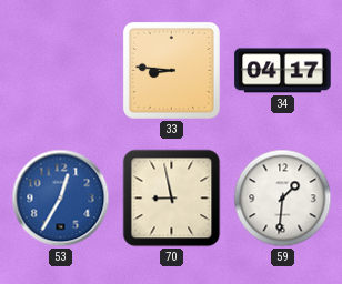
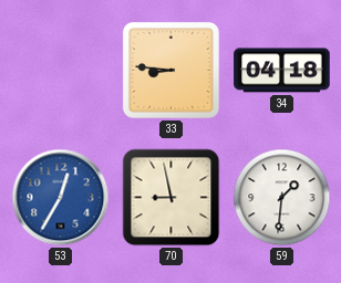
34: 04:17 -> 04:18
